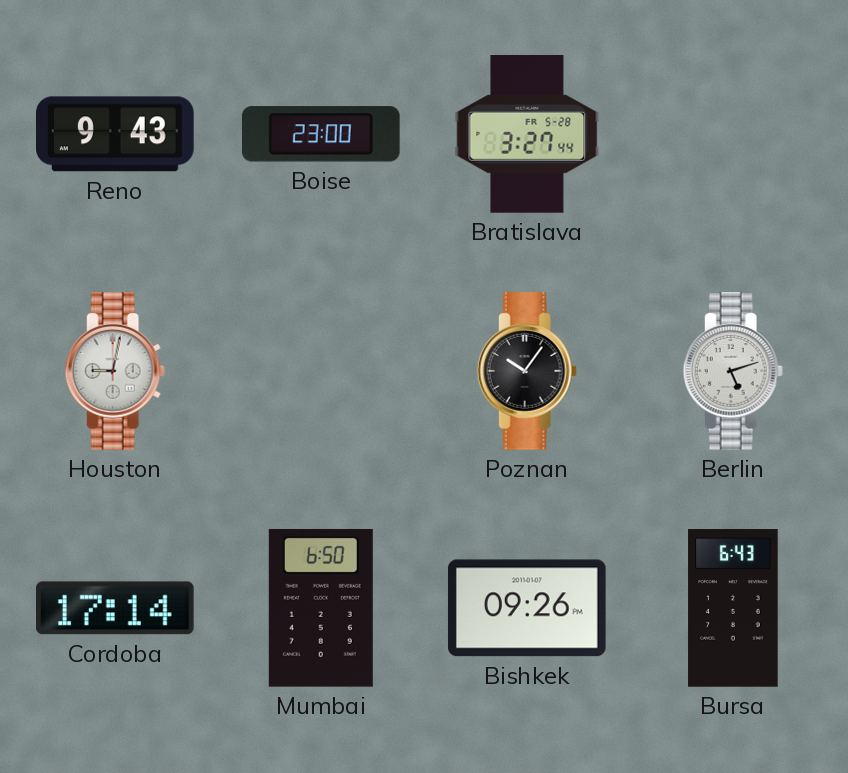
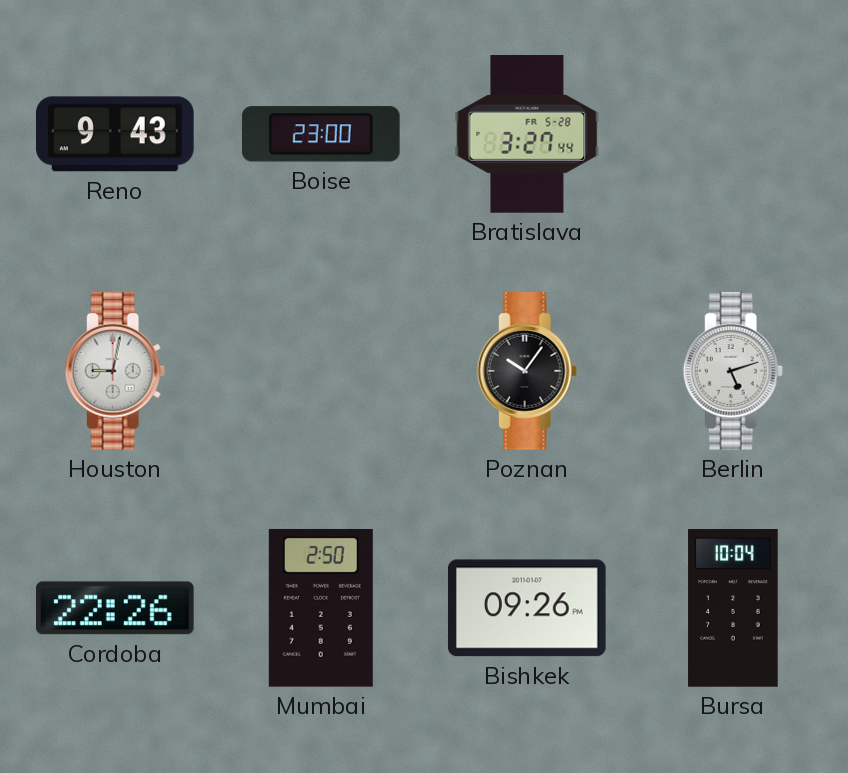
Cordoba: 17:14 -> 22:26
Mumbai: 6:50 -> 2:50
Bursa: 6:43 -> 10:04
